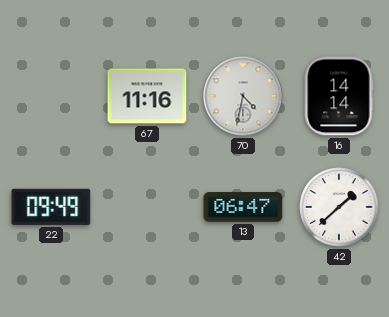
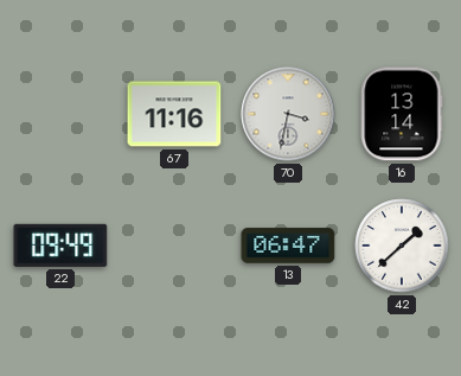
70: 4:32 -> 3:32
16: 14:14 -> 13:14
